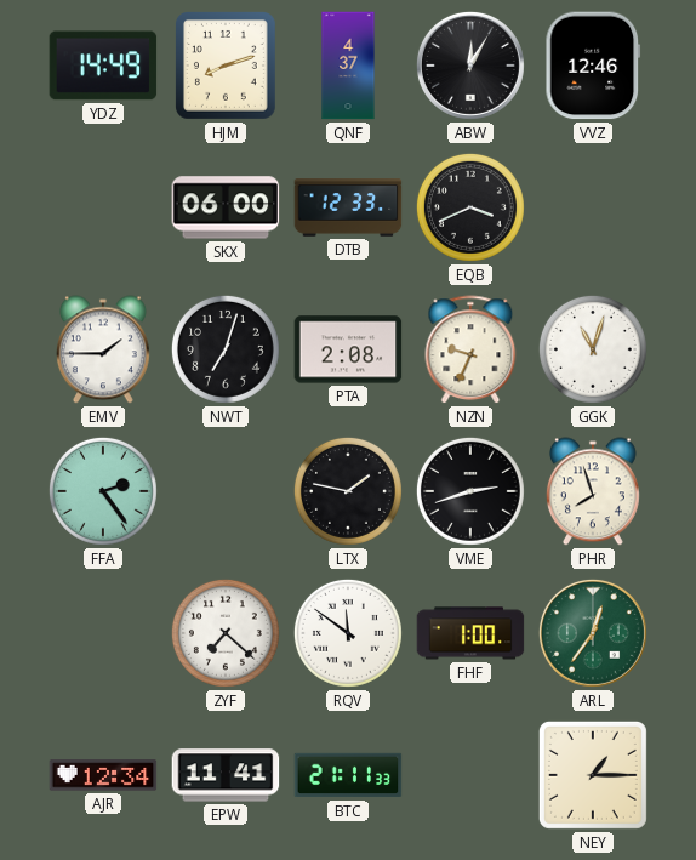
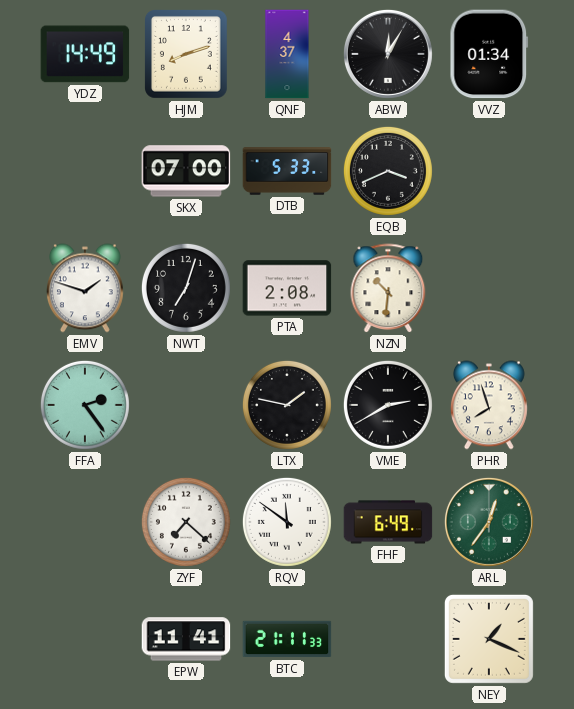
VVZ: 12:46 -> 01:34
SKX: 06:00 -> 07:00
DTB: 12:33 -> 5:33
EMV: 1:45 -> 1:48
NZN: 9:34 -> 10:31
GGK: 11:03 -> none
VME: 2:42 -> 2:40
FHF: 1:00 -> 6:49
AJR: 12:34 -> none
NEY: 1:15 -> 1:19
